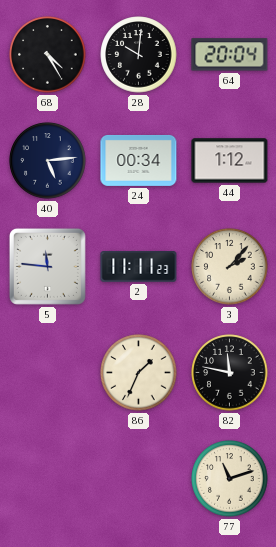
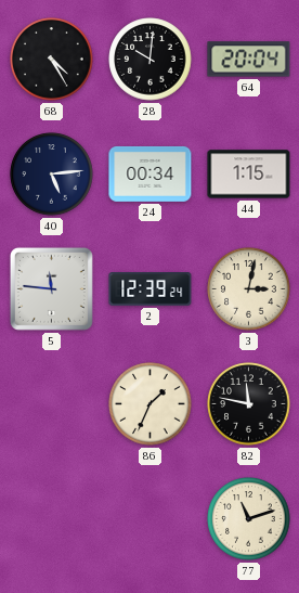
44: 1:12 -> 1:15
2: 11:11 -> 12:39
3: 2:07 -> 3:02
